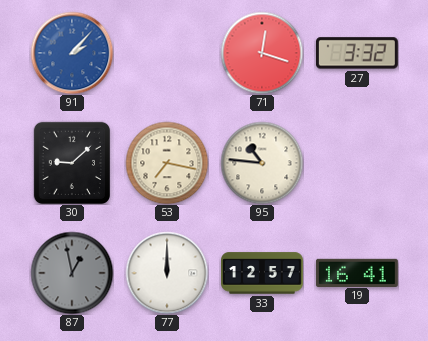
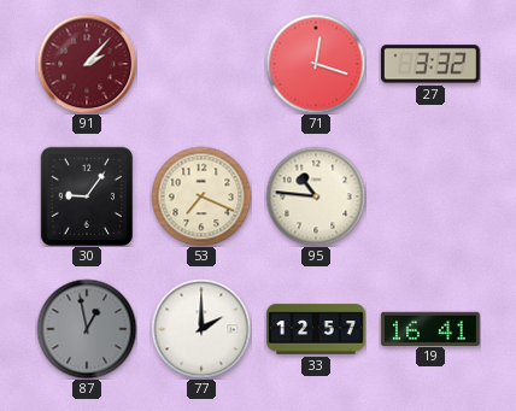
91 dial: blue -> burgundy
30: 9:08 -> 9:06
53: 7:17 -> 7:19
77: 12:00 -> 2:00
